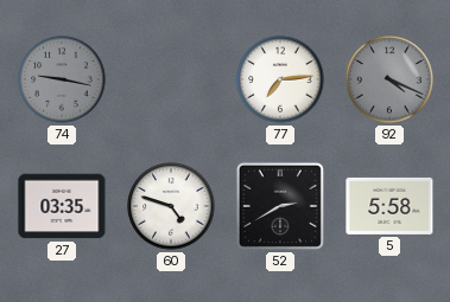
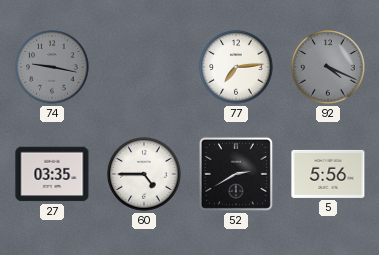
60: 4:48 -> 4:45
5: 5:58 -> 5:56
